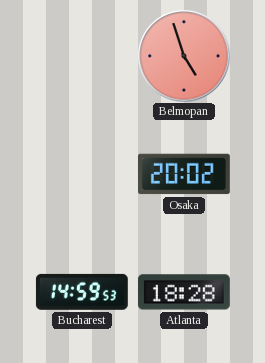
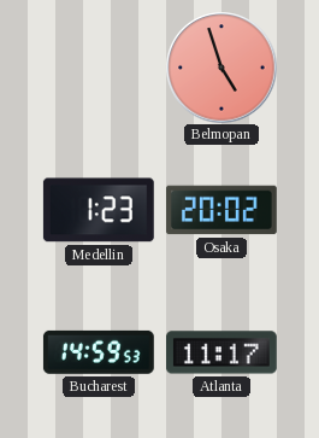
Medellin: none -> 1:23
Atlanta: 18:28 -> 11:17
